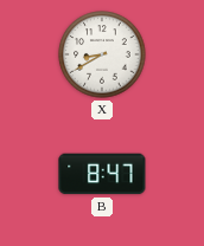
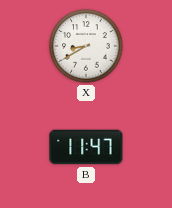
B: 8:47 -> 11:47
